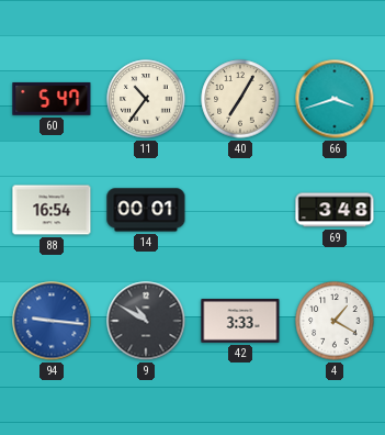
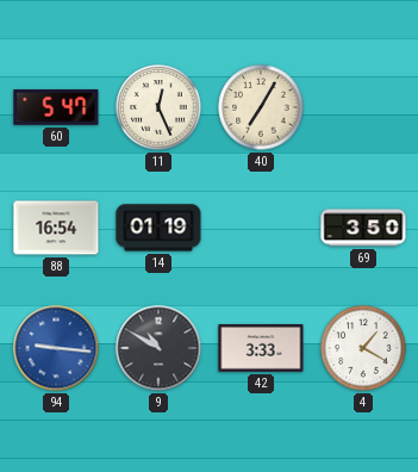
11: 10:36 -> 12:26
66: 3:42 -> none
14: 00:01 -> 01:19
69: 3:48 -> 3:50
